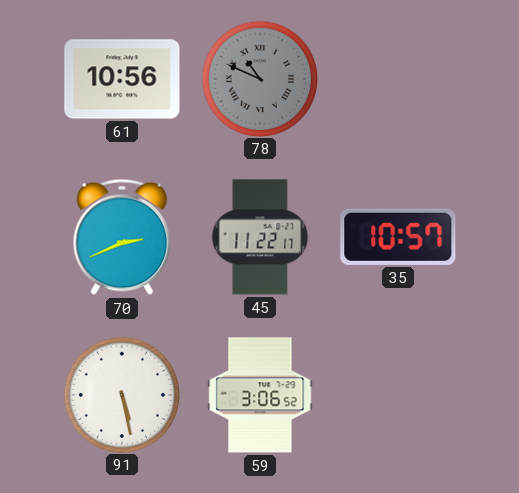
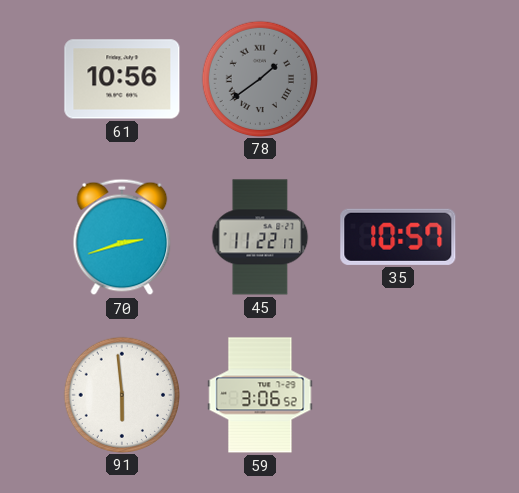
78: 10:49 -> 1:39
70: 2:41 -> 2:42
91: 5:28 -> 5:59
